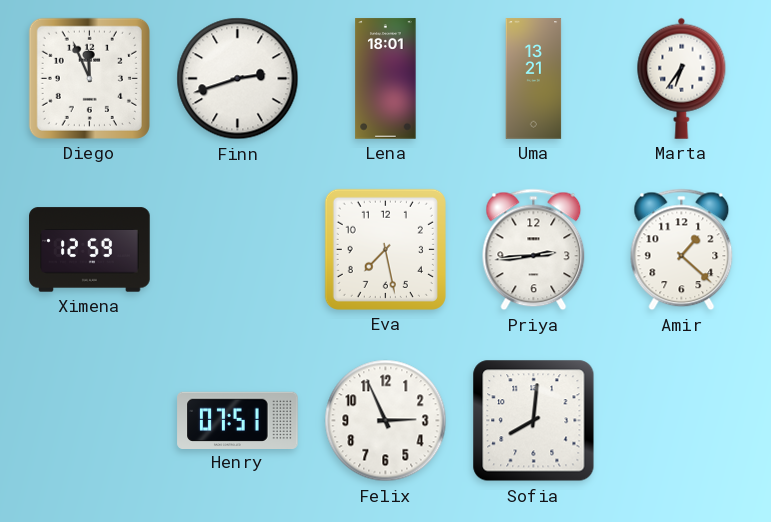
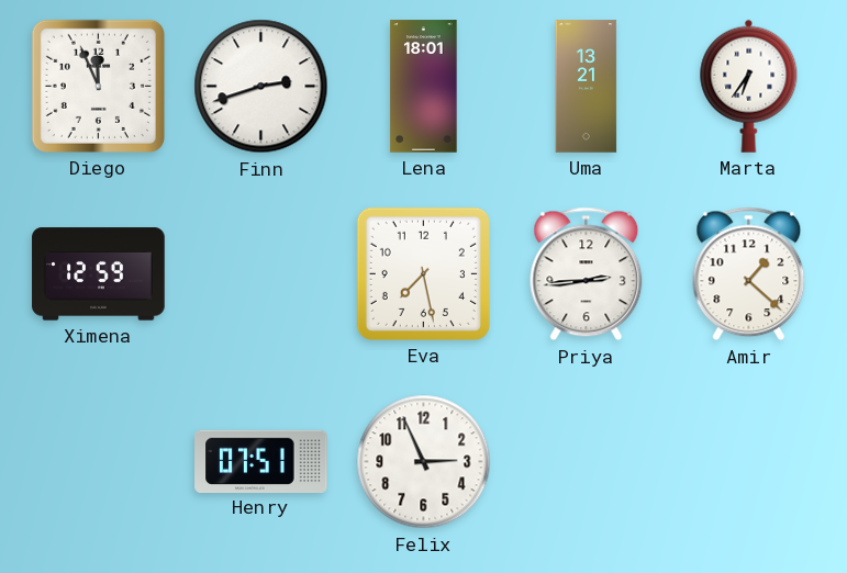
Sofia: 8:01 -> none
